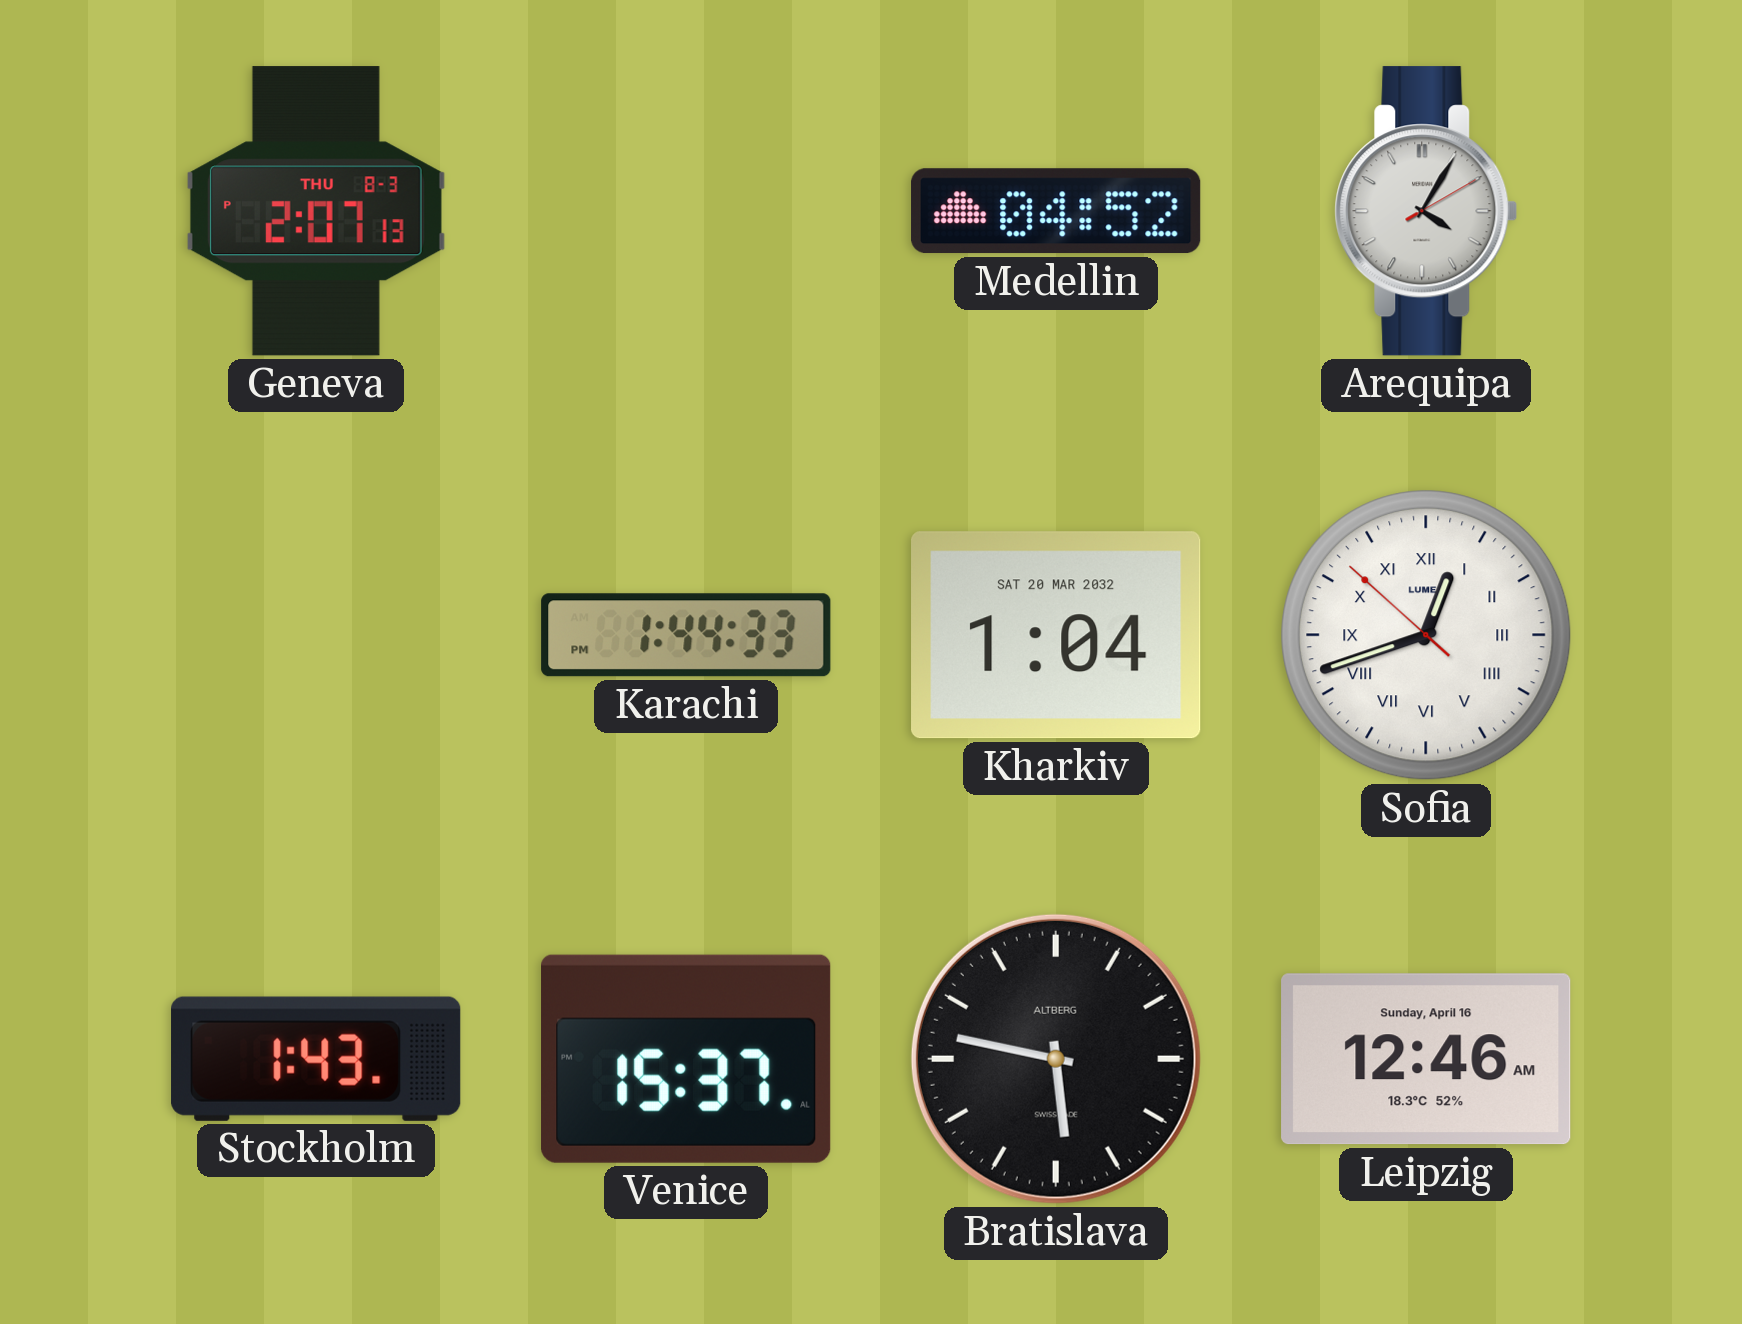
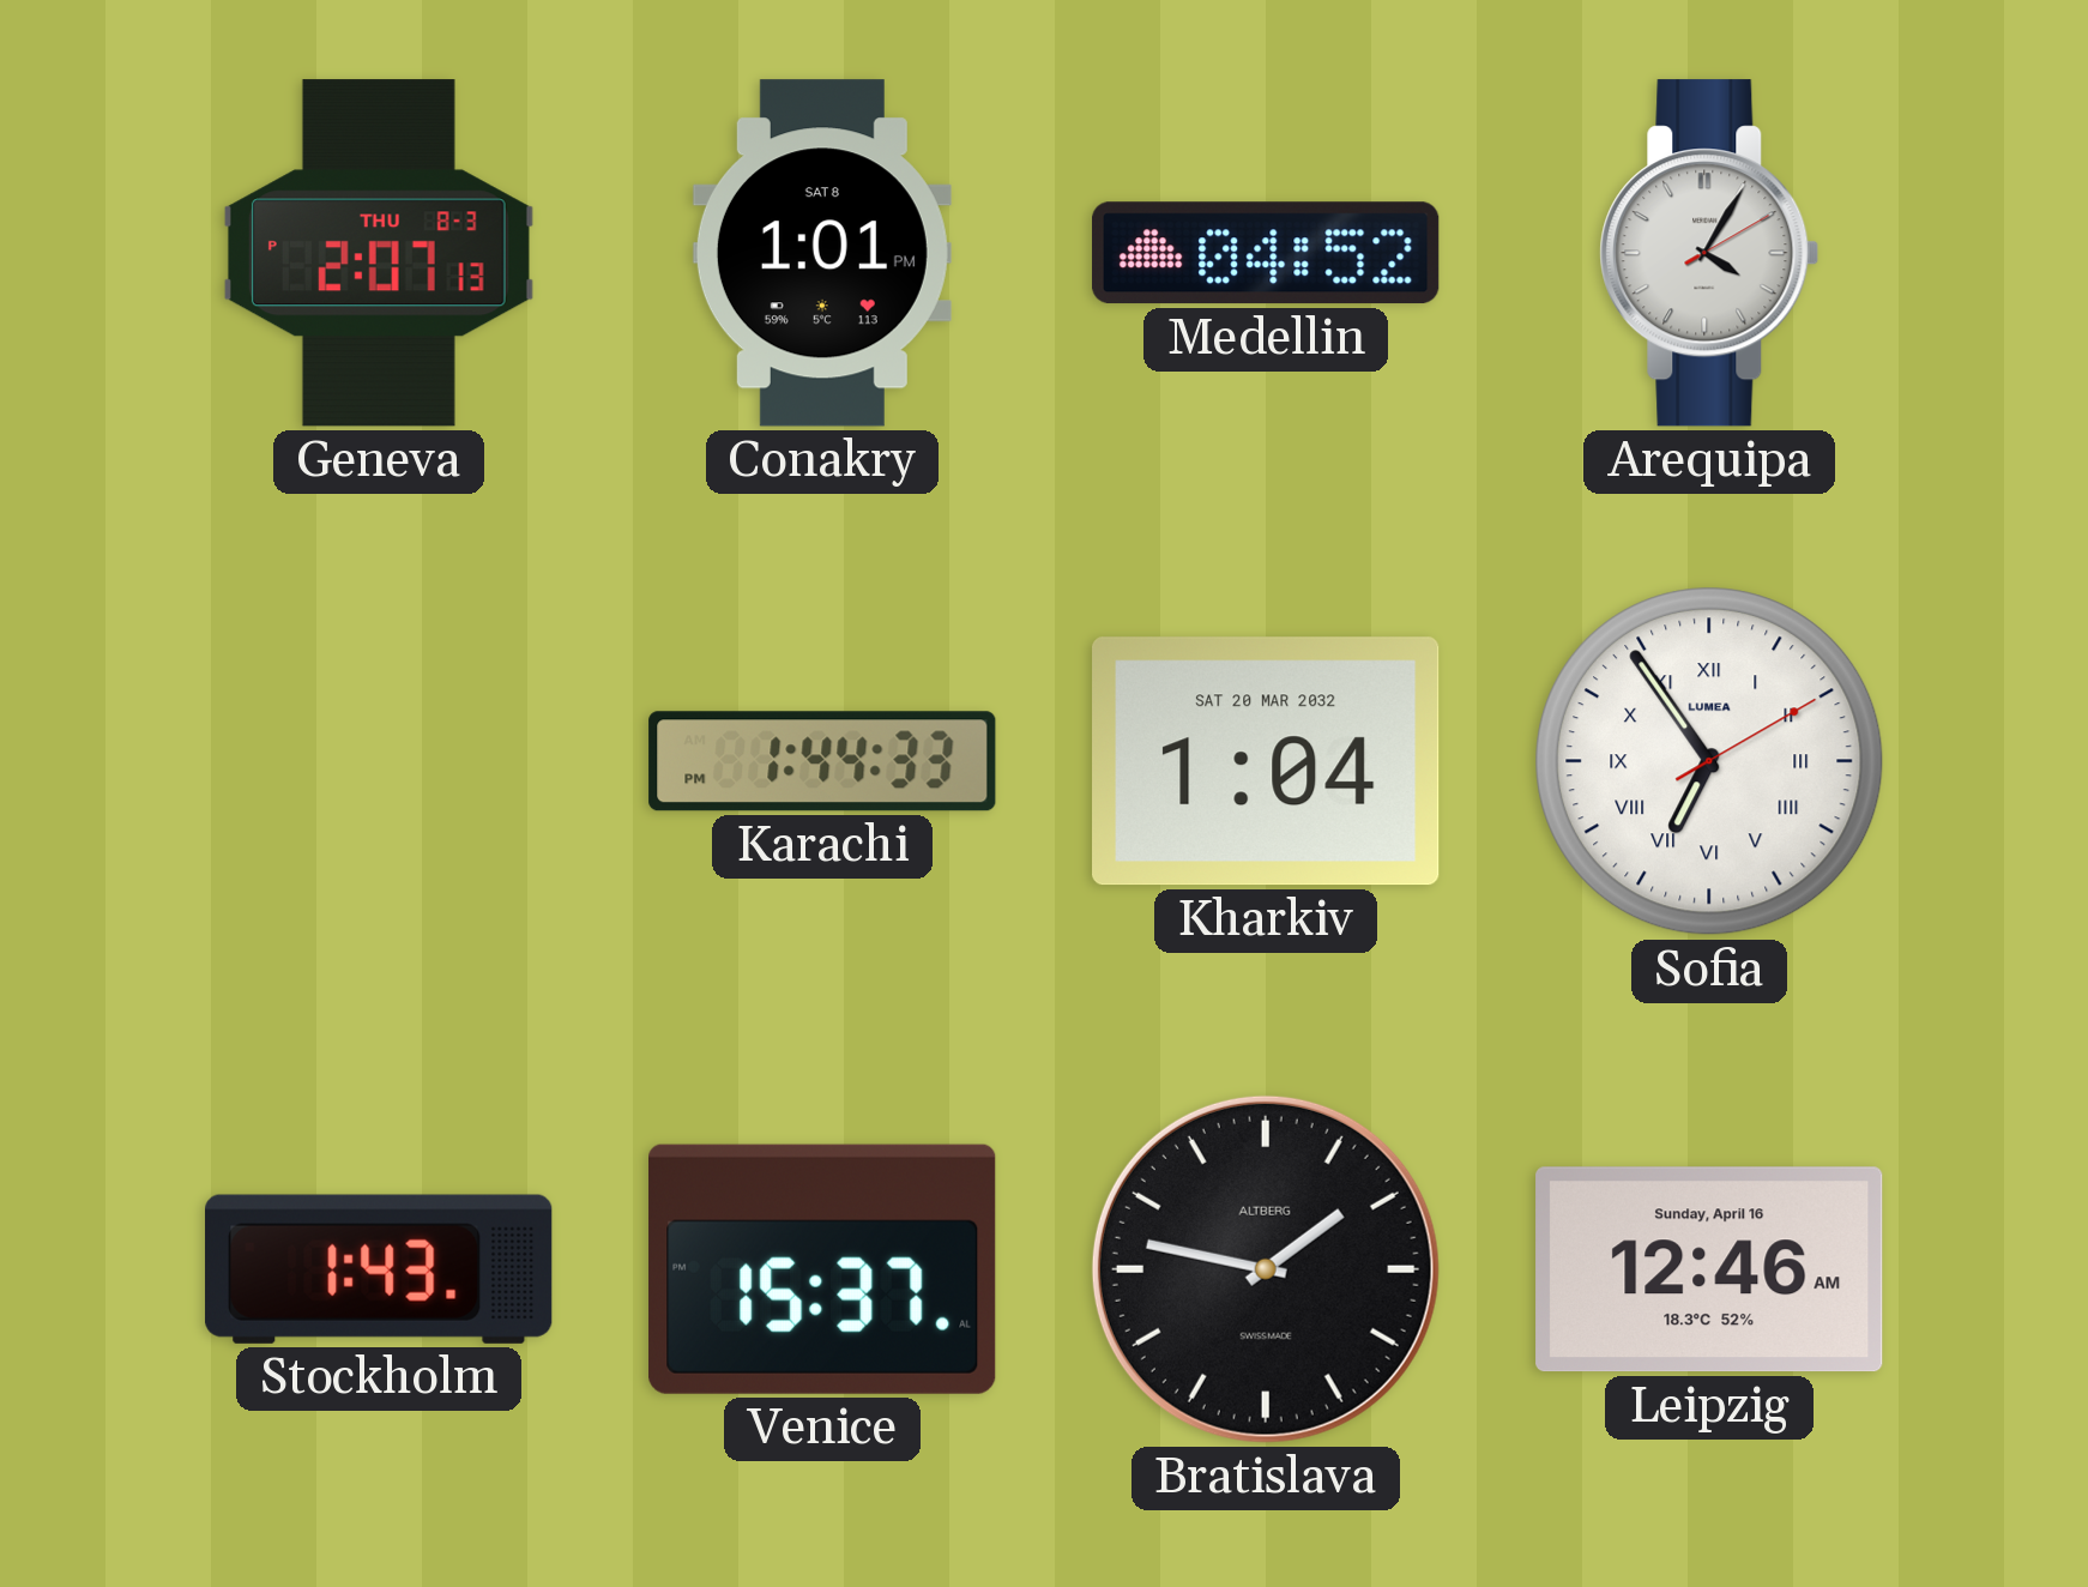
Conakry: none -> 1:01
Sofia: 12:41 -> 6:54
Bratislava: 5:47 -> 1:47
